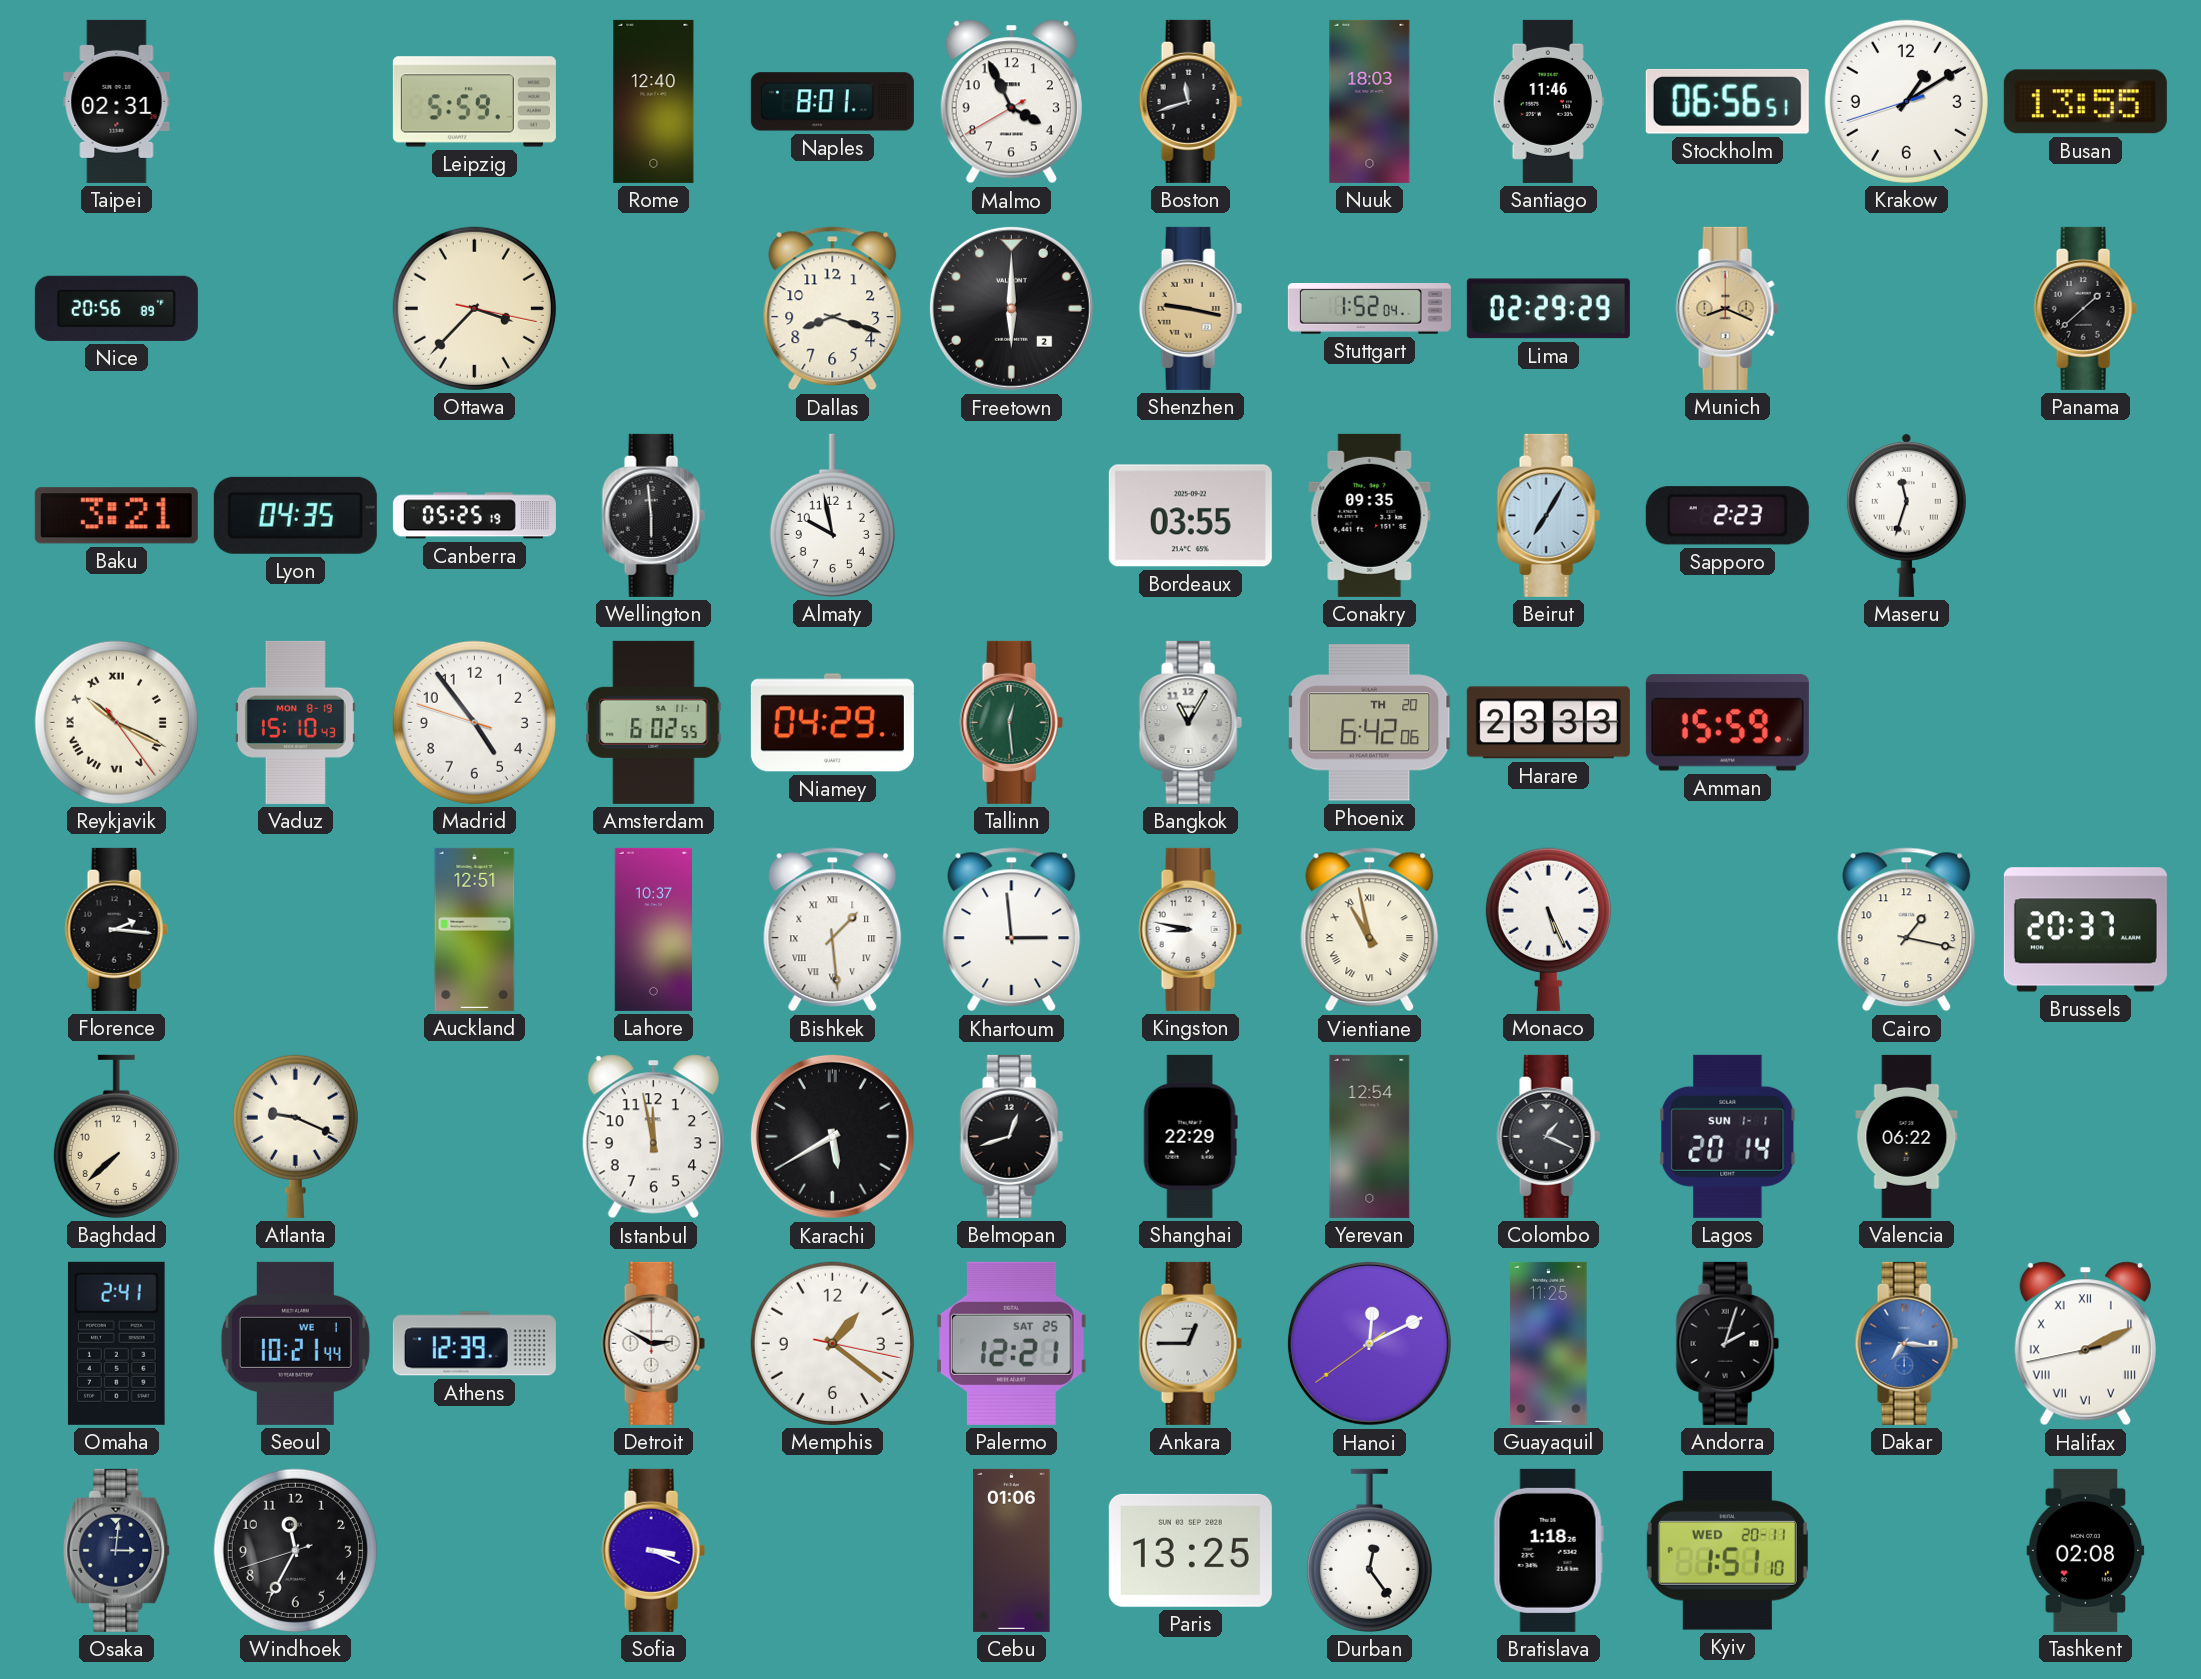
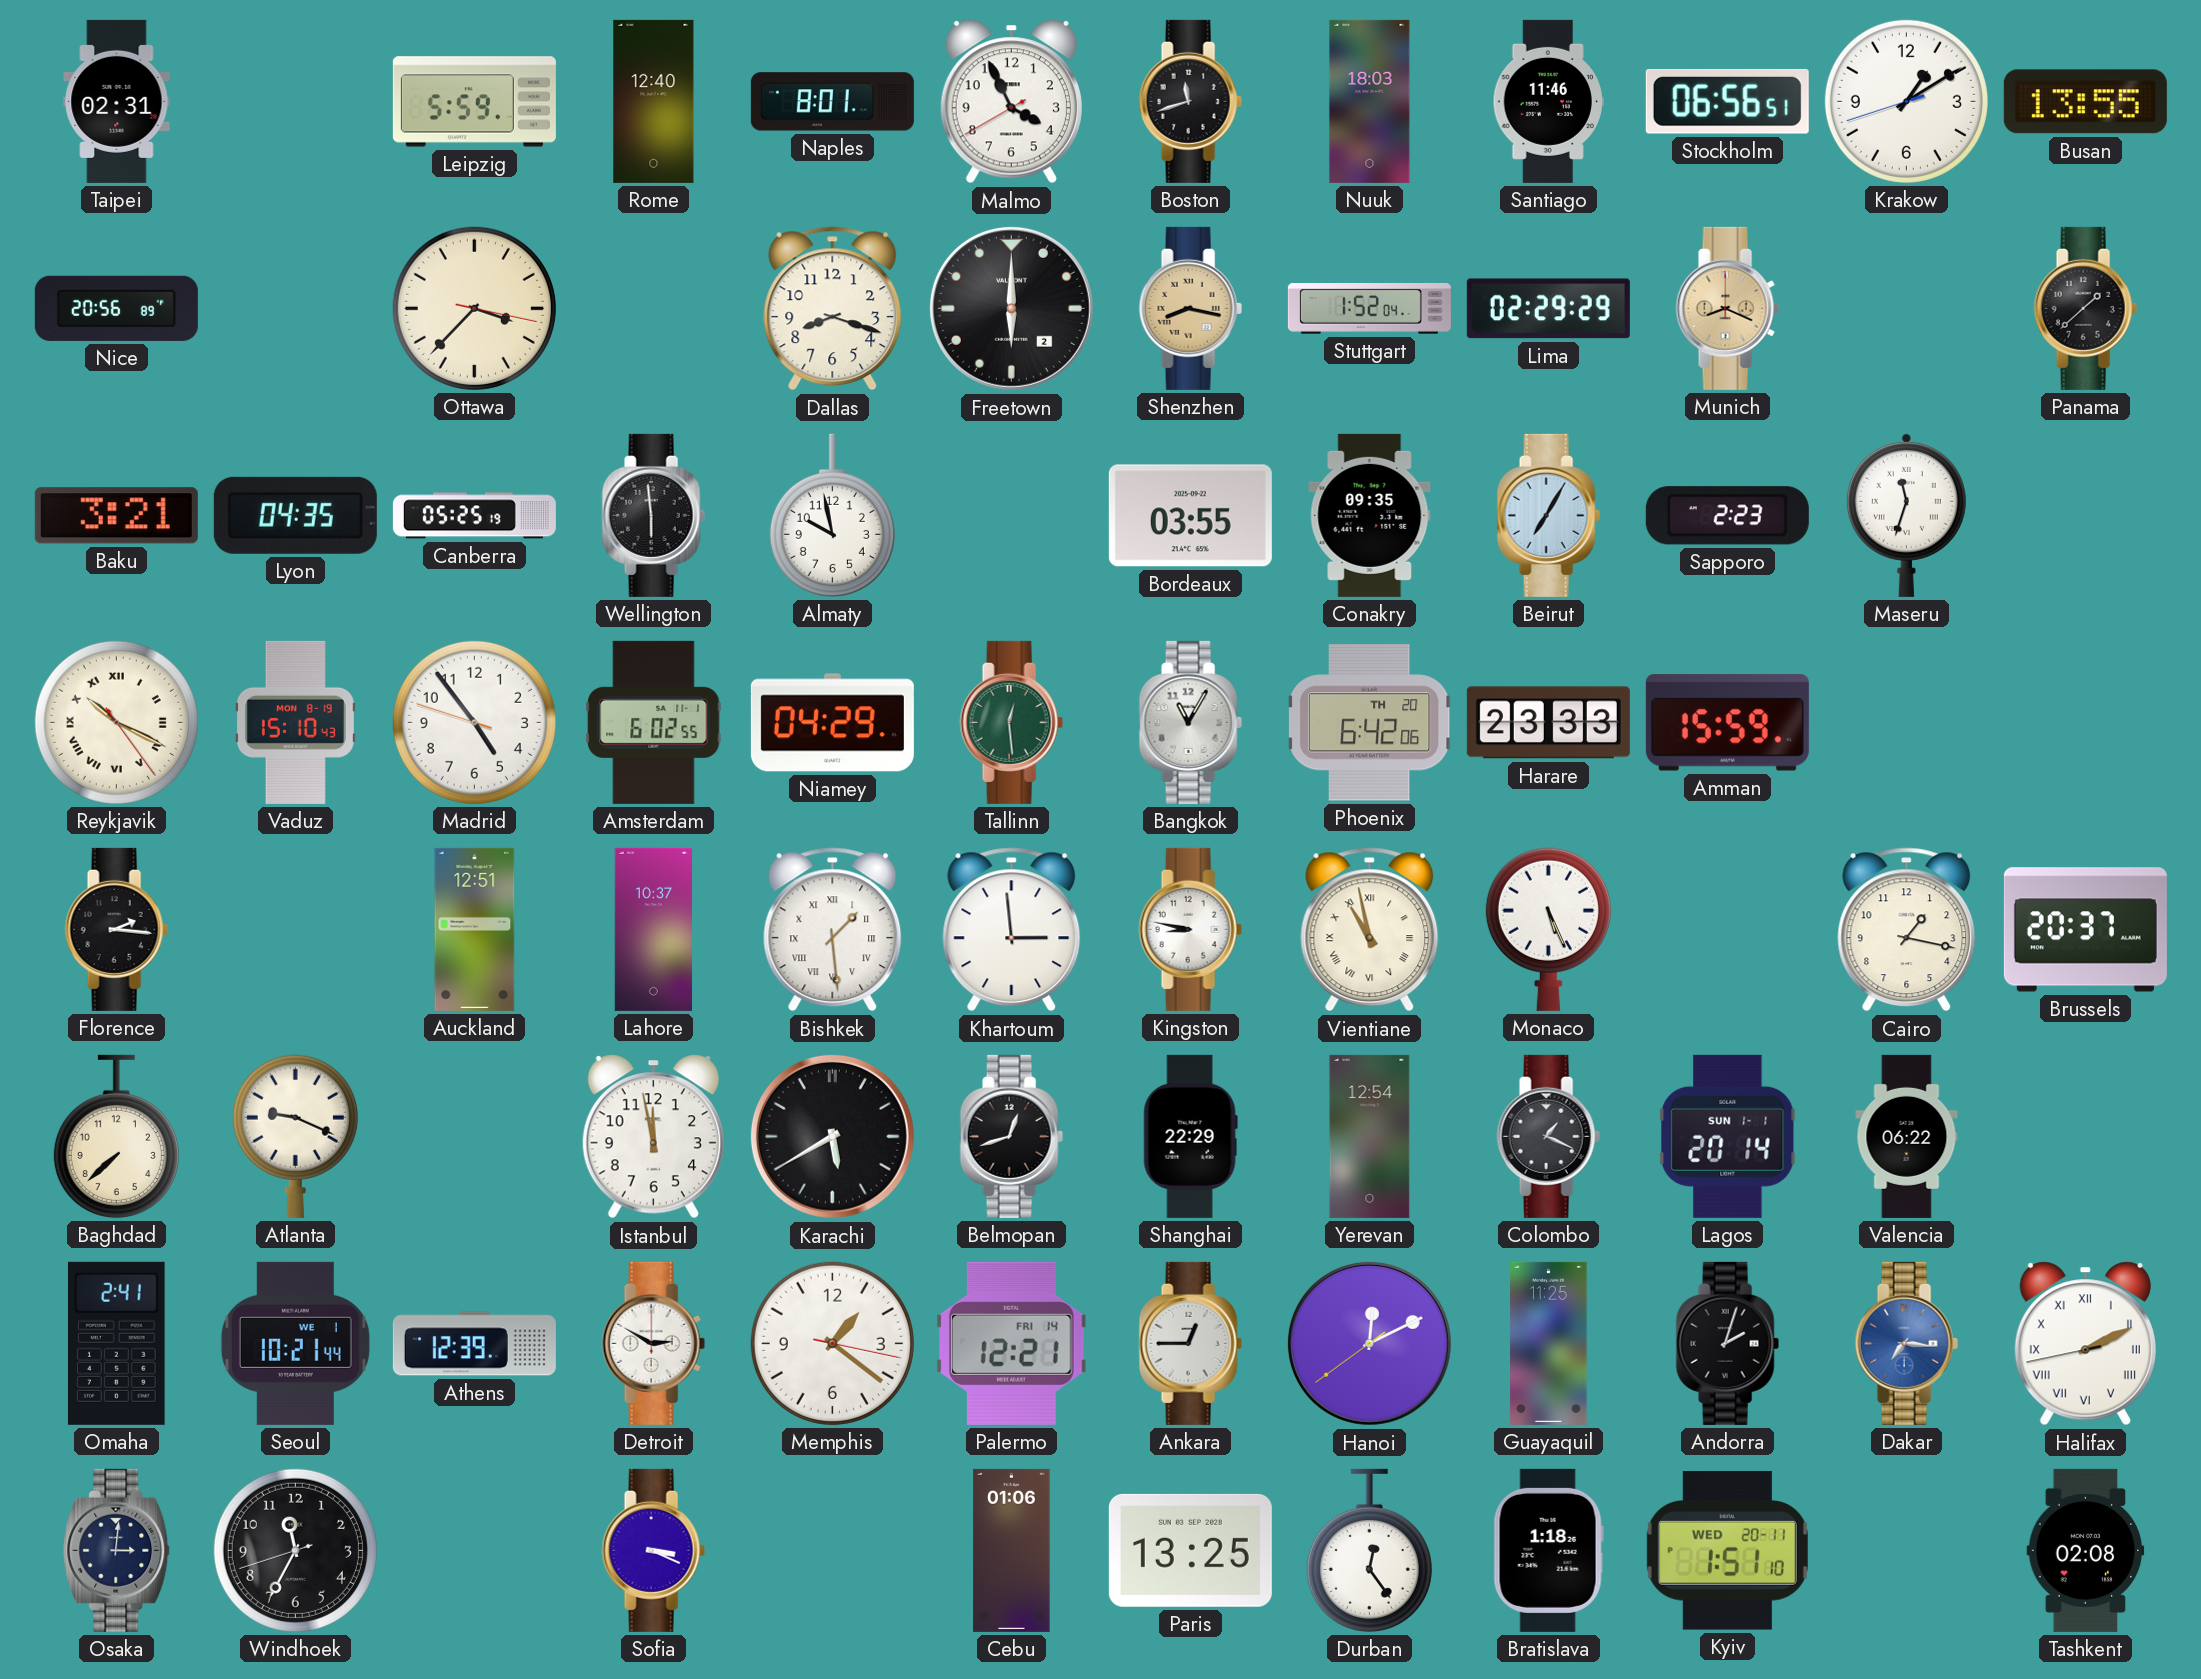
Shenzhen: 9:17 -> 8:17
Palermo date: SAT 25 -> FRI 14
